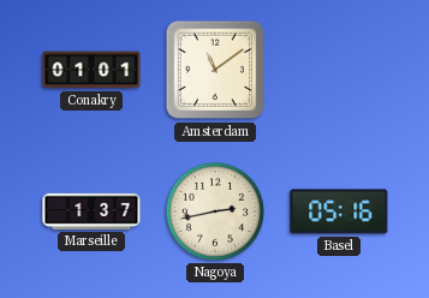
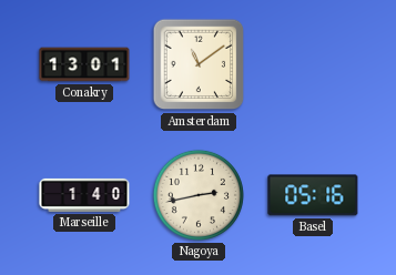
Conakry: 01:01 -> 13:01
Marseille: 1:37 -> 1:40
